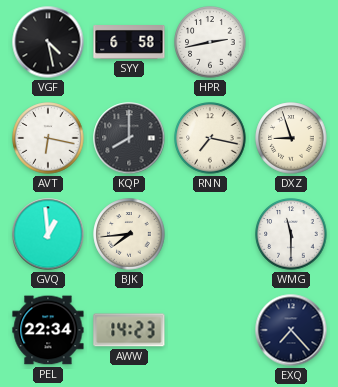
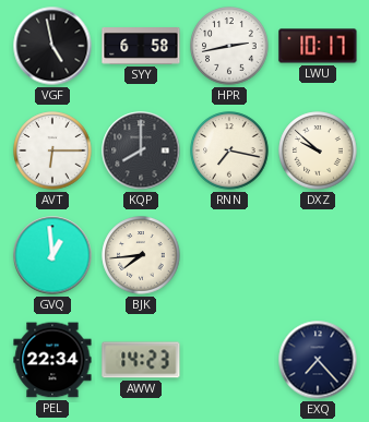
VGF: 4:28 -> 4:58
LWU: none -> 10:17
AVT: 6:17 -> 6:15
DXZ: 8:57 -> 9:52
WMG: 11:30 -> none
